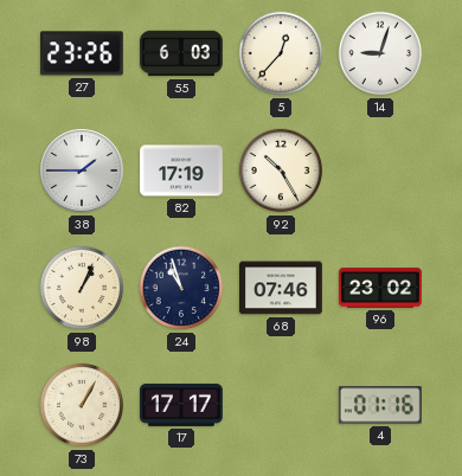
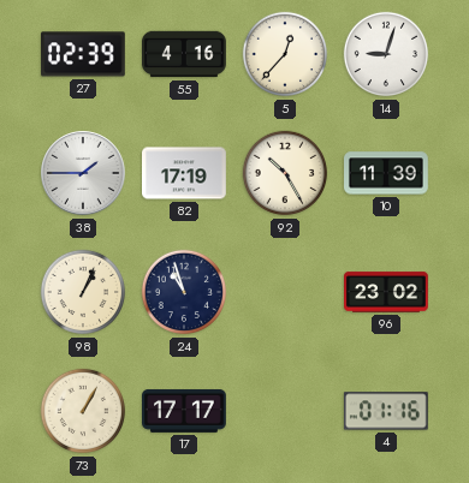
27: 23:26 -> 02:39
55: 6:03 -> 4:16
10: none -> 11:39
68: 07:46 -> none
